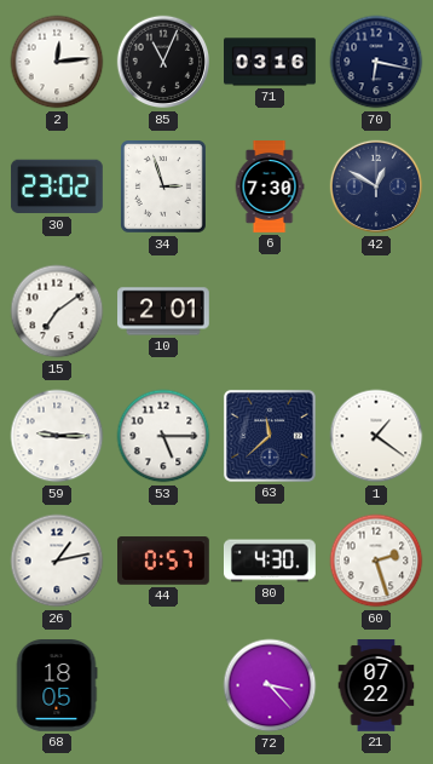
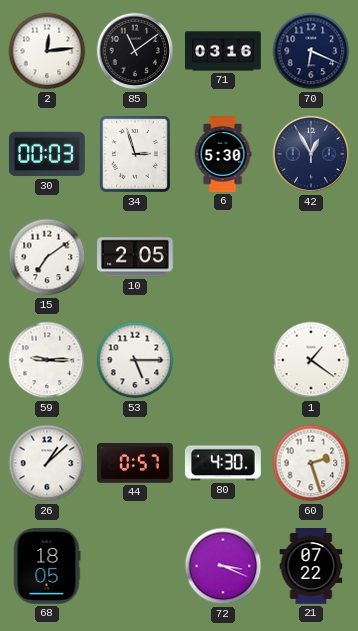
85: 11:04 -> 11:09
70: 6:17 -> 6:19
30: 23:02 -> 00:03
6: 7:30 -> 5:30
42: 12:50 -> 12:55
10: 2:01 -> 2:05
63: 11:38 -> none
26: 1:13 -> 1:08
72: 3:23 -> 3:19
